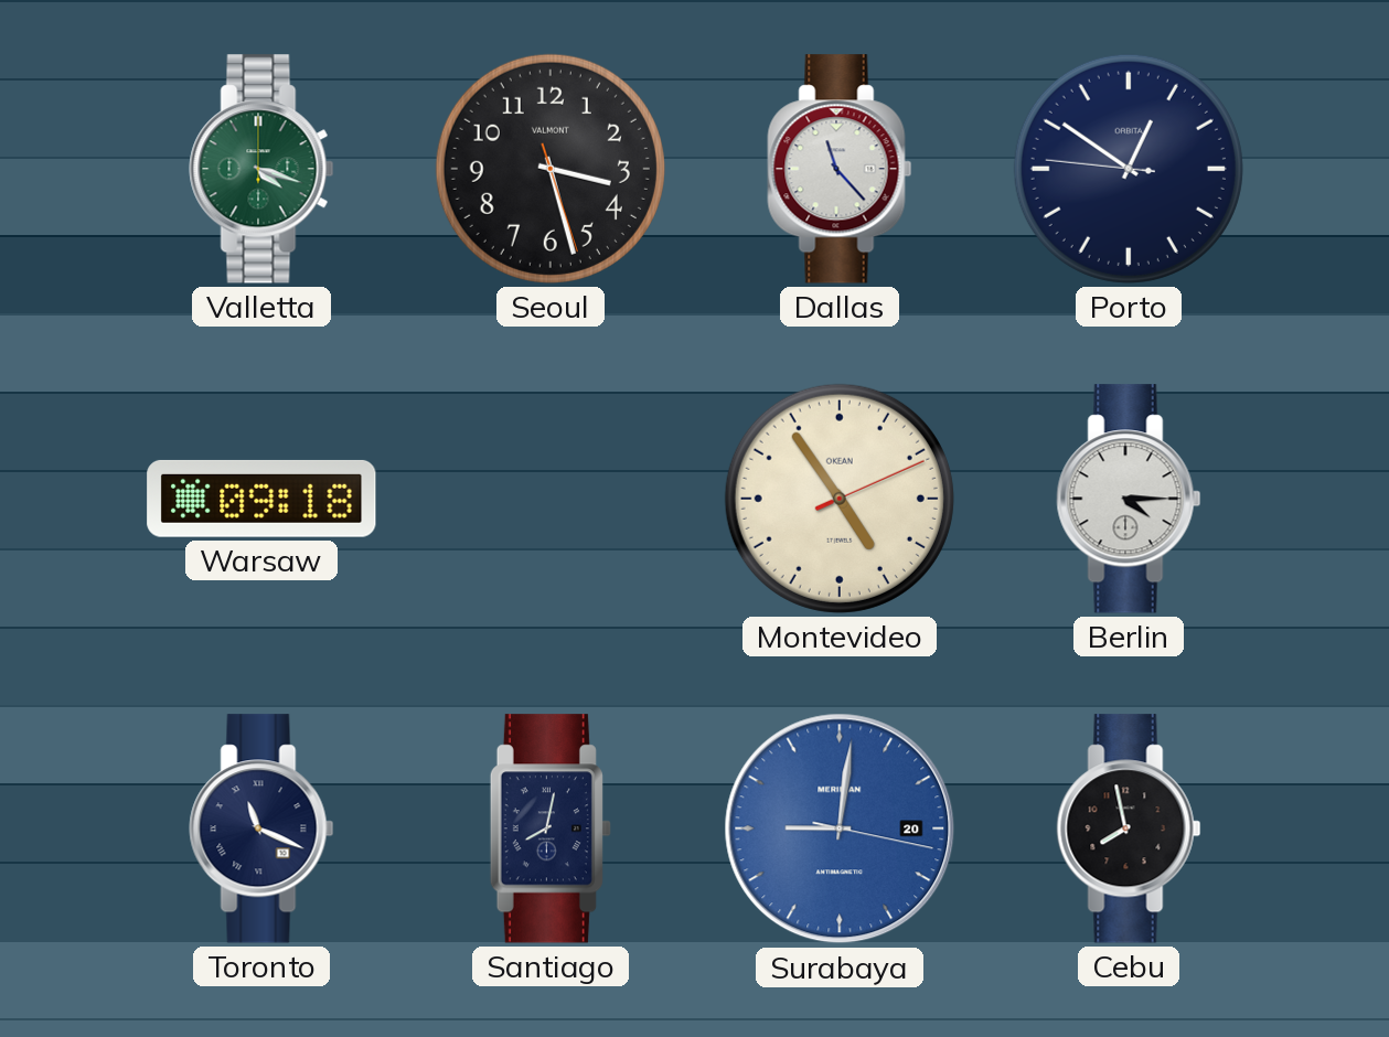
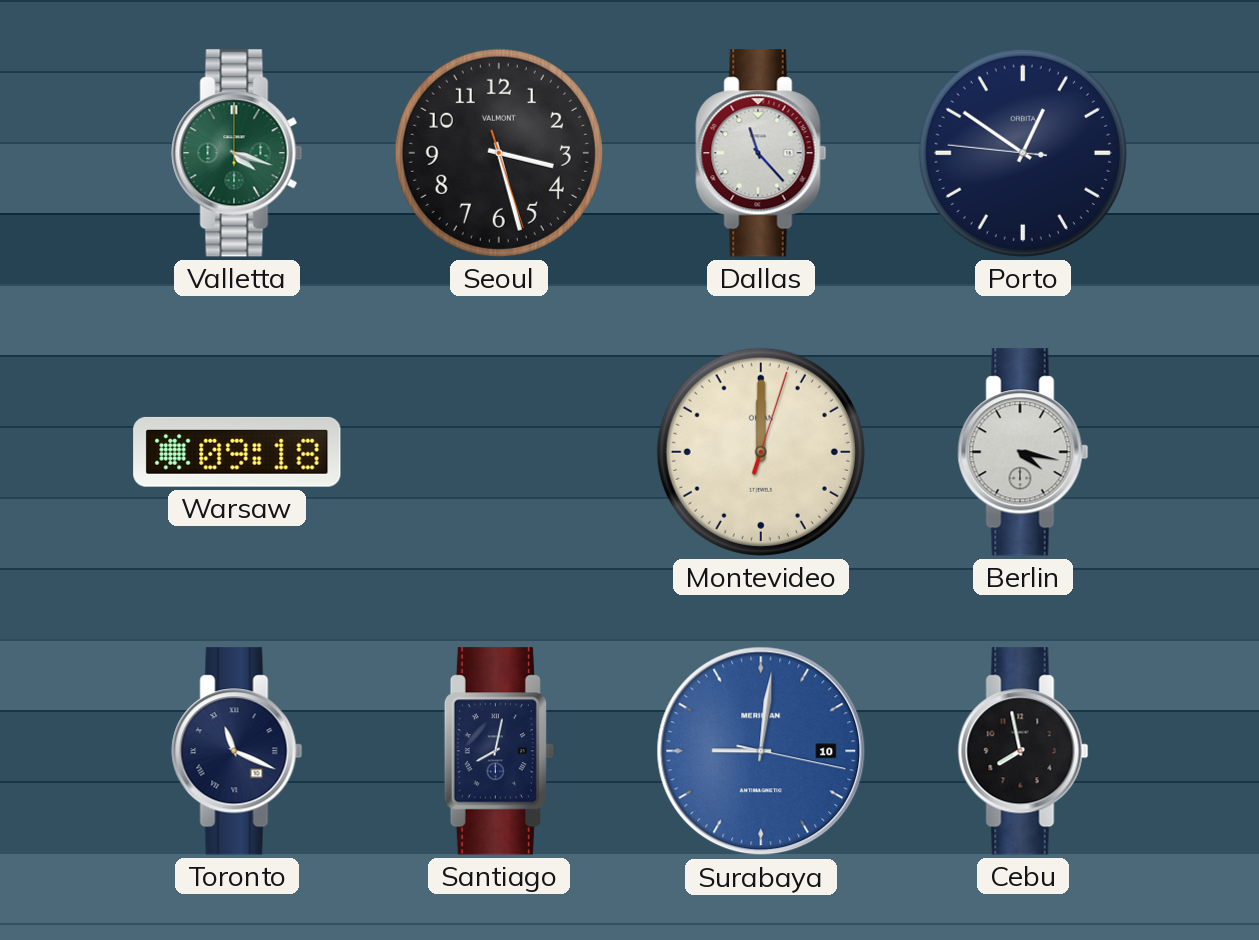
Montevideo: 4:54 -> 12:00
Berlin: 4:15 -> 4:17
Surabaya date: 20 -> 10
